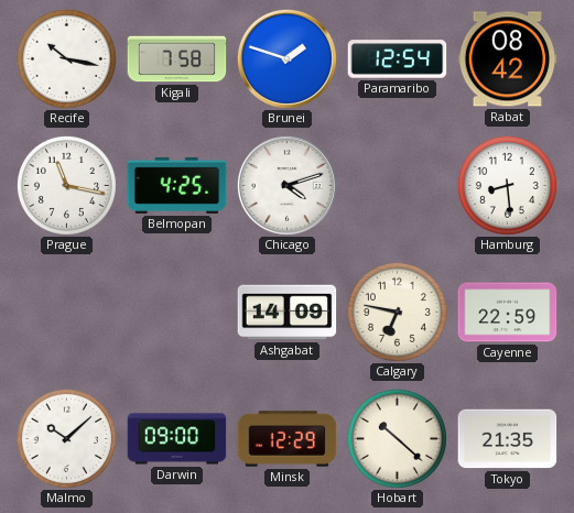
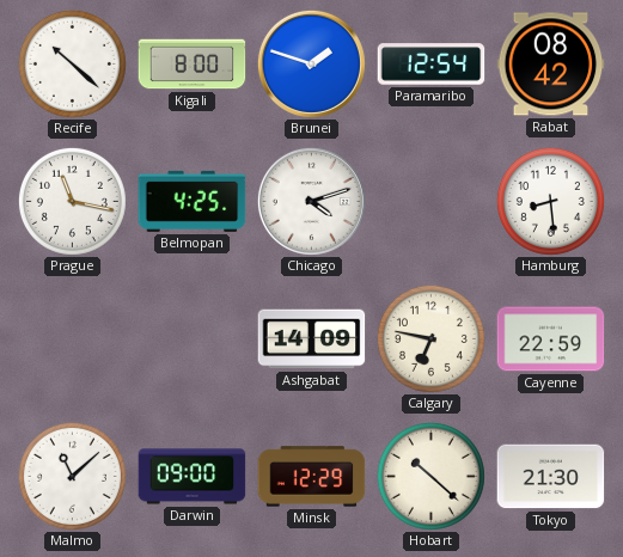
Recife: 10:17 -> 10:22
Kigali: 7:58 -> 8:00
Malmo: 10:08 -> 11:08
Tokyo: 21:35 -> 21:30
